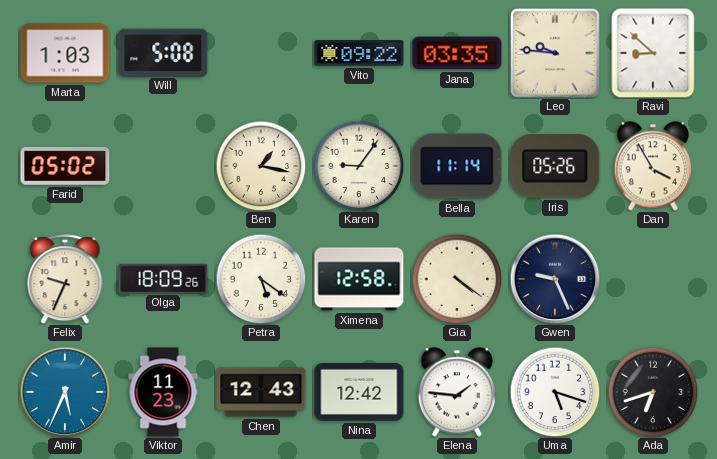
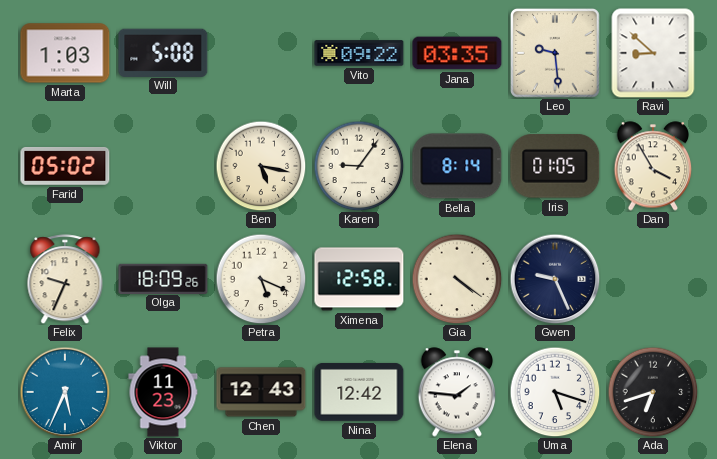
Leo: 9:46 -> 9:29
Ben: 1:17 -> 5:17
Bella: 11:14 -> 8:14
Iris: 05:26 -> 01:05
Petra: 5:21 -> 5:19
